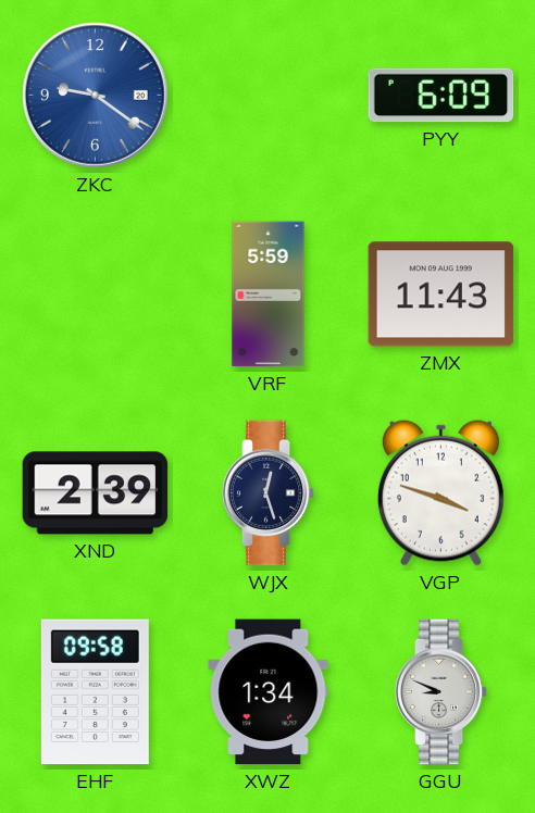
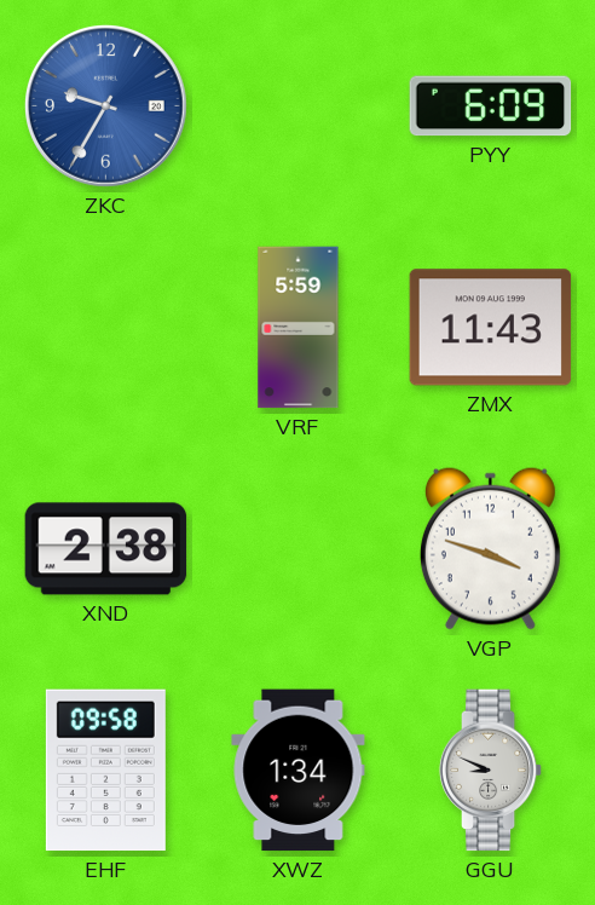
ZKC: 9:21 -> 9:35
XND: 2:39 -> 2:38
WJX: 12:27 -> none
